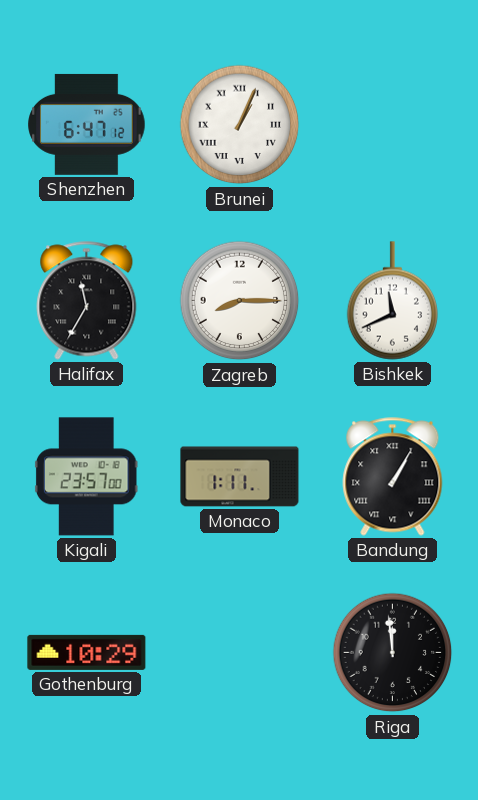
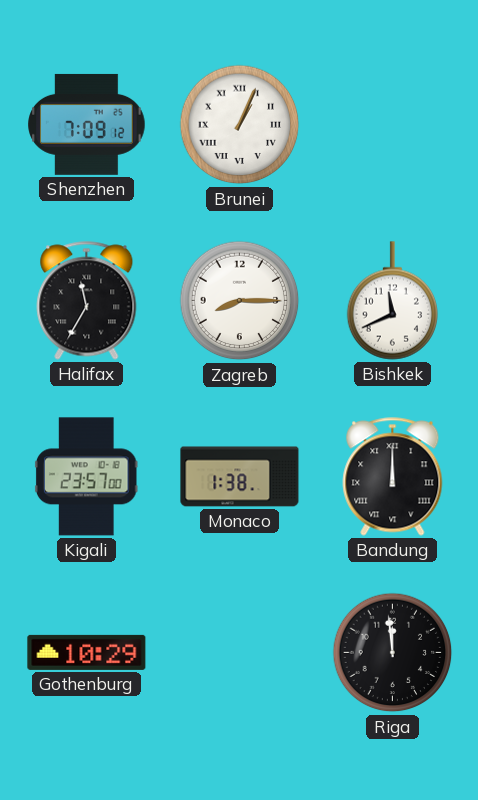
Shenzhen: 6:47 -> 7:09
Monaco: 1:11 -> 1:38
Bandung: 1:05 -> 12:00
